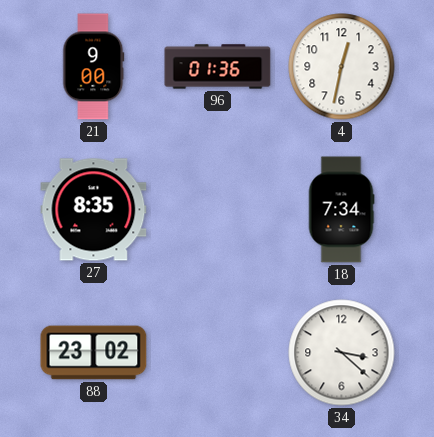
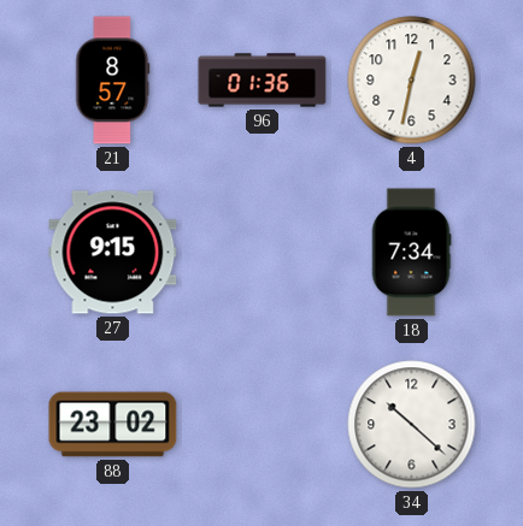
21: 9:00 -> 8:57
27: 8:35 -> 9:15
34: 3:22 -> 10:22
